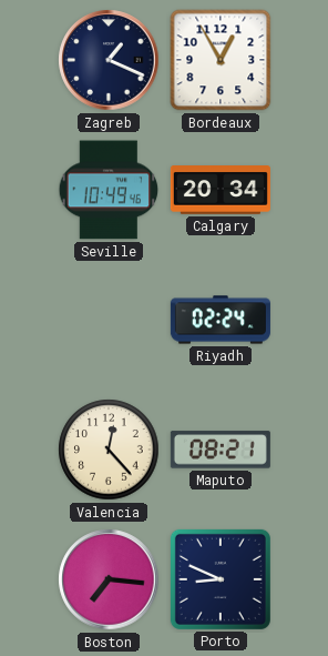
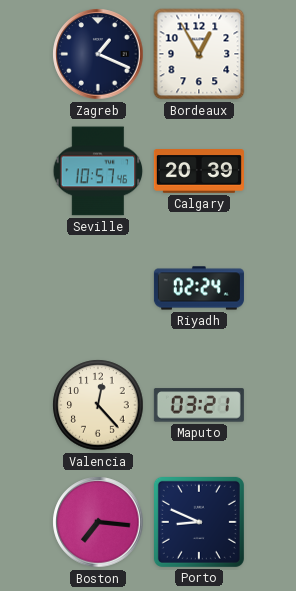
Seville: 10:49 -> 10:57
Calgary: 20:34 -> 20:39
Maputo: 08:21 -> 03:21
